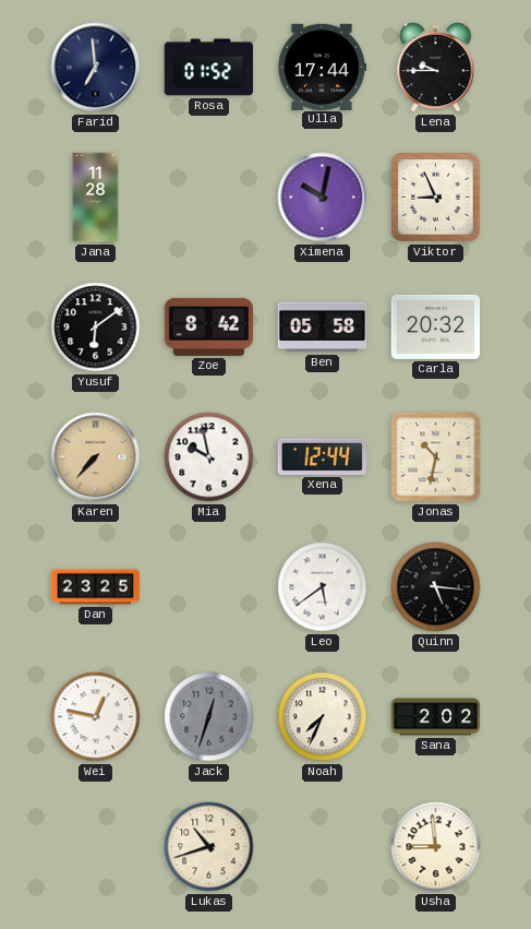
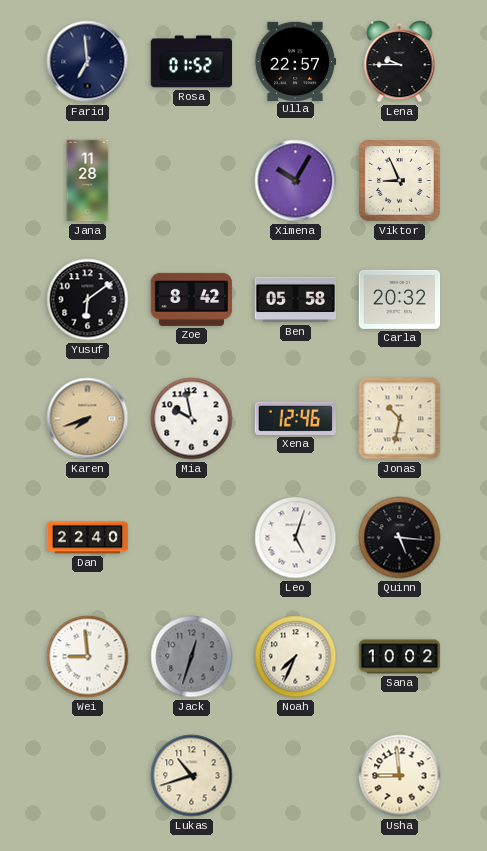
Ulla: 17:44 -> 22:57
Ximena: 10:02 -> 10:05
Karen: 7:37 -> 7:42
Xena: 12:44 -> 12:46
Dan: 23:25 -> 22:40
Leo: 5:39 -> 5:03
Wei: 12:47 -> 8:59
Sana: 2:02 -> 10:02
